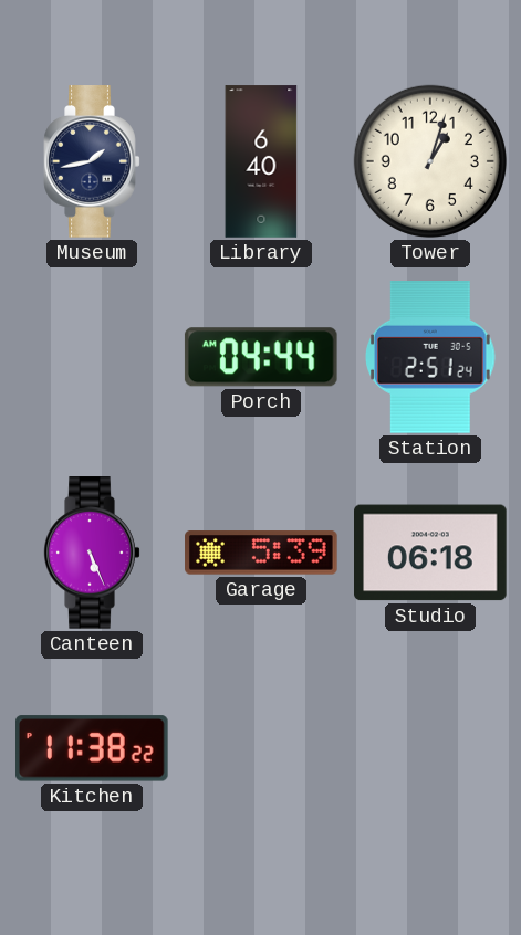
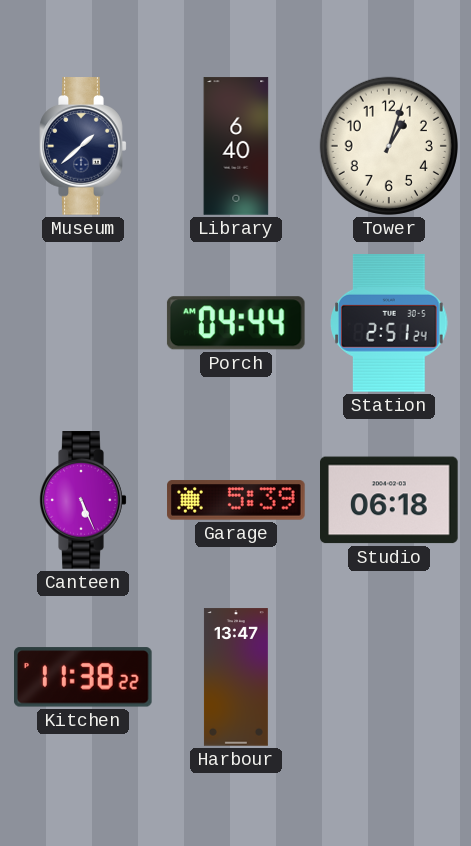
Museum: 1:43 -> 1:38
Harbour: none -> 13:47
